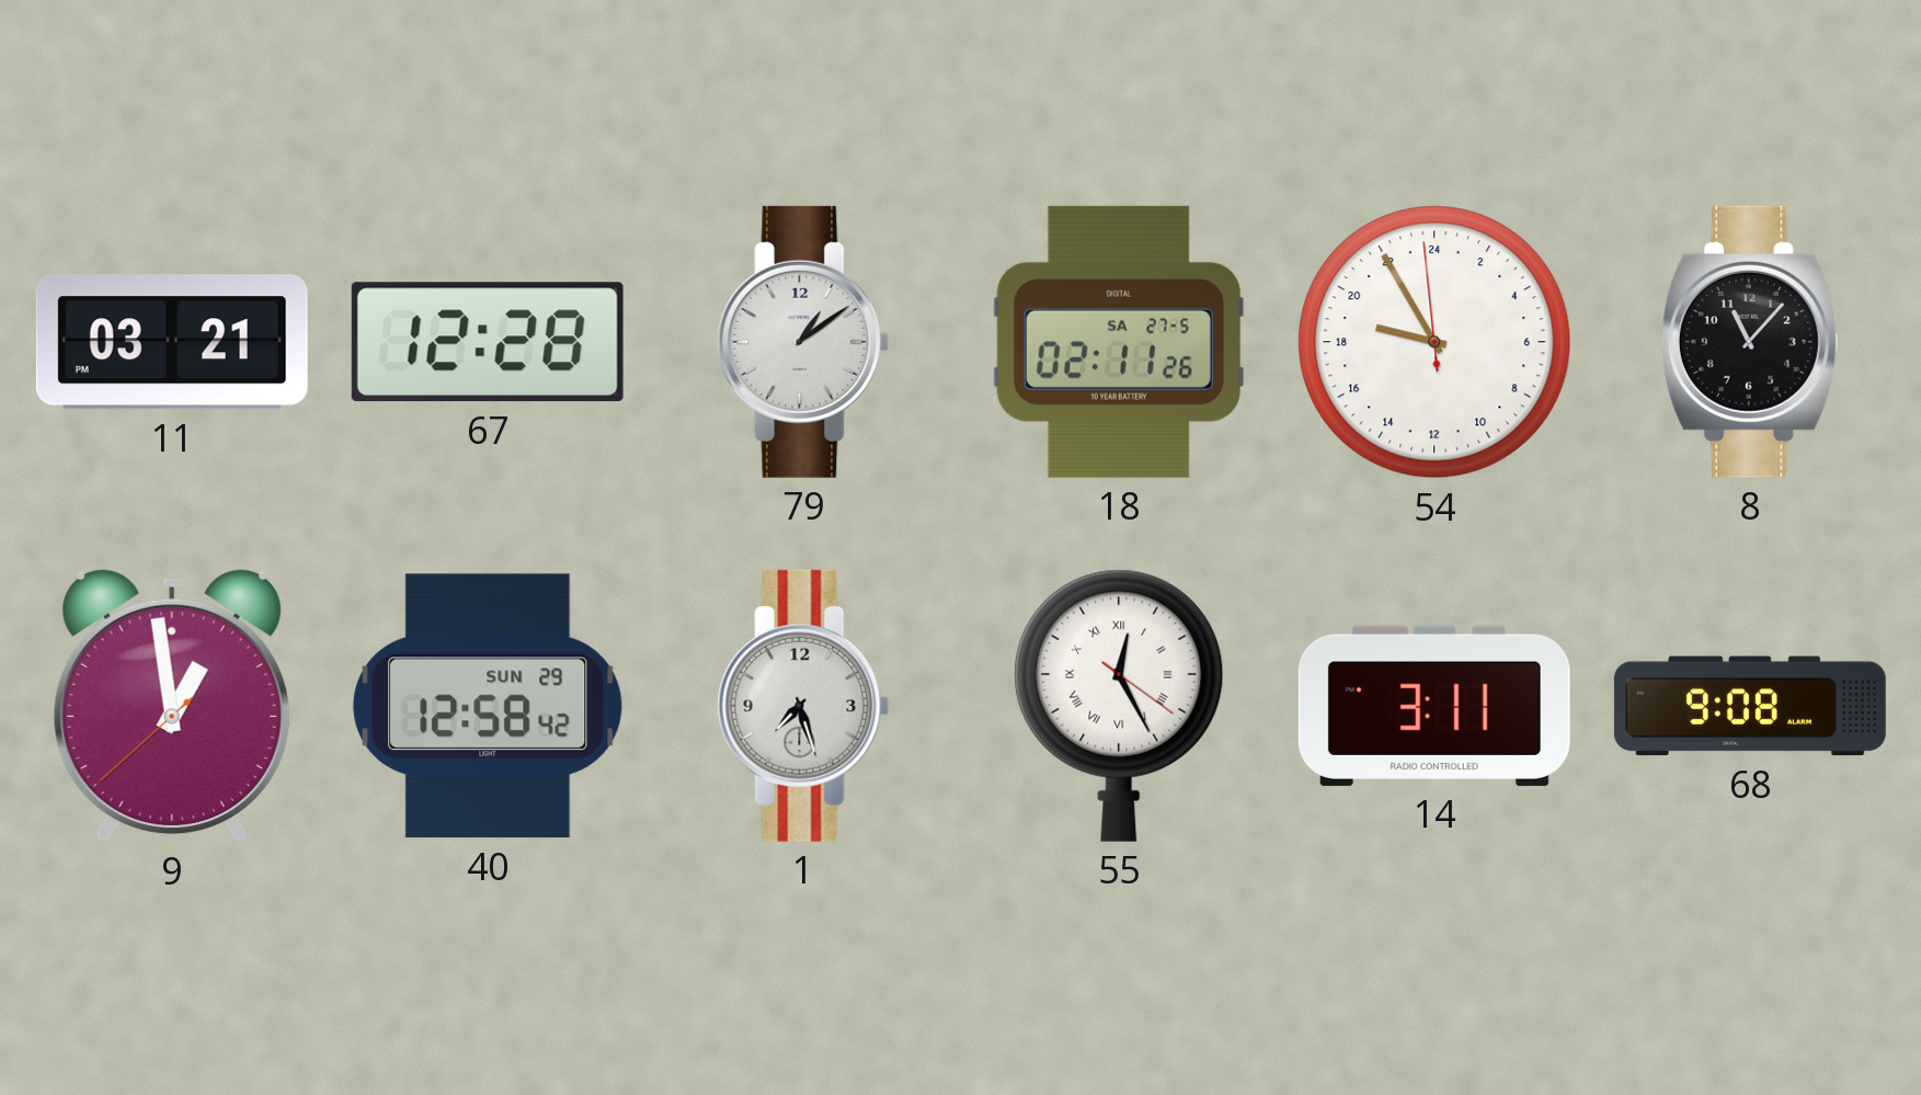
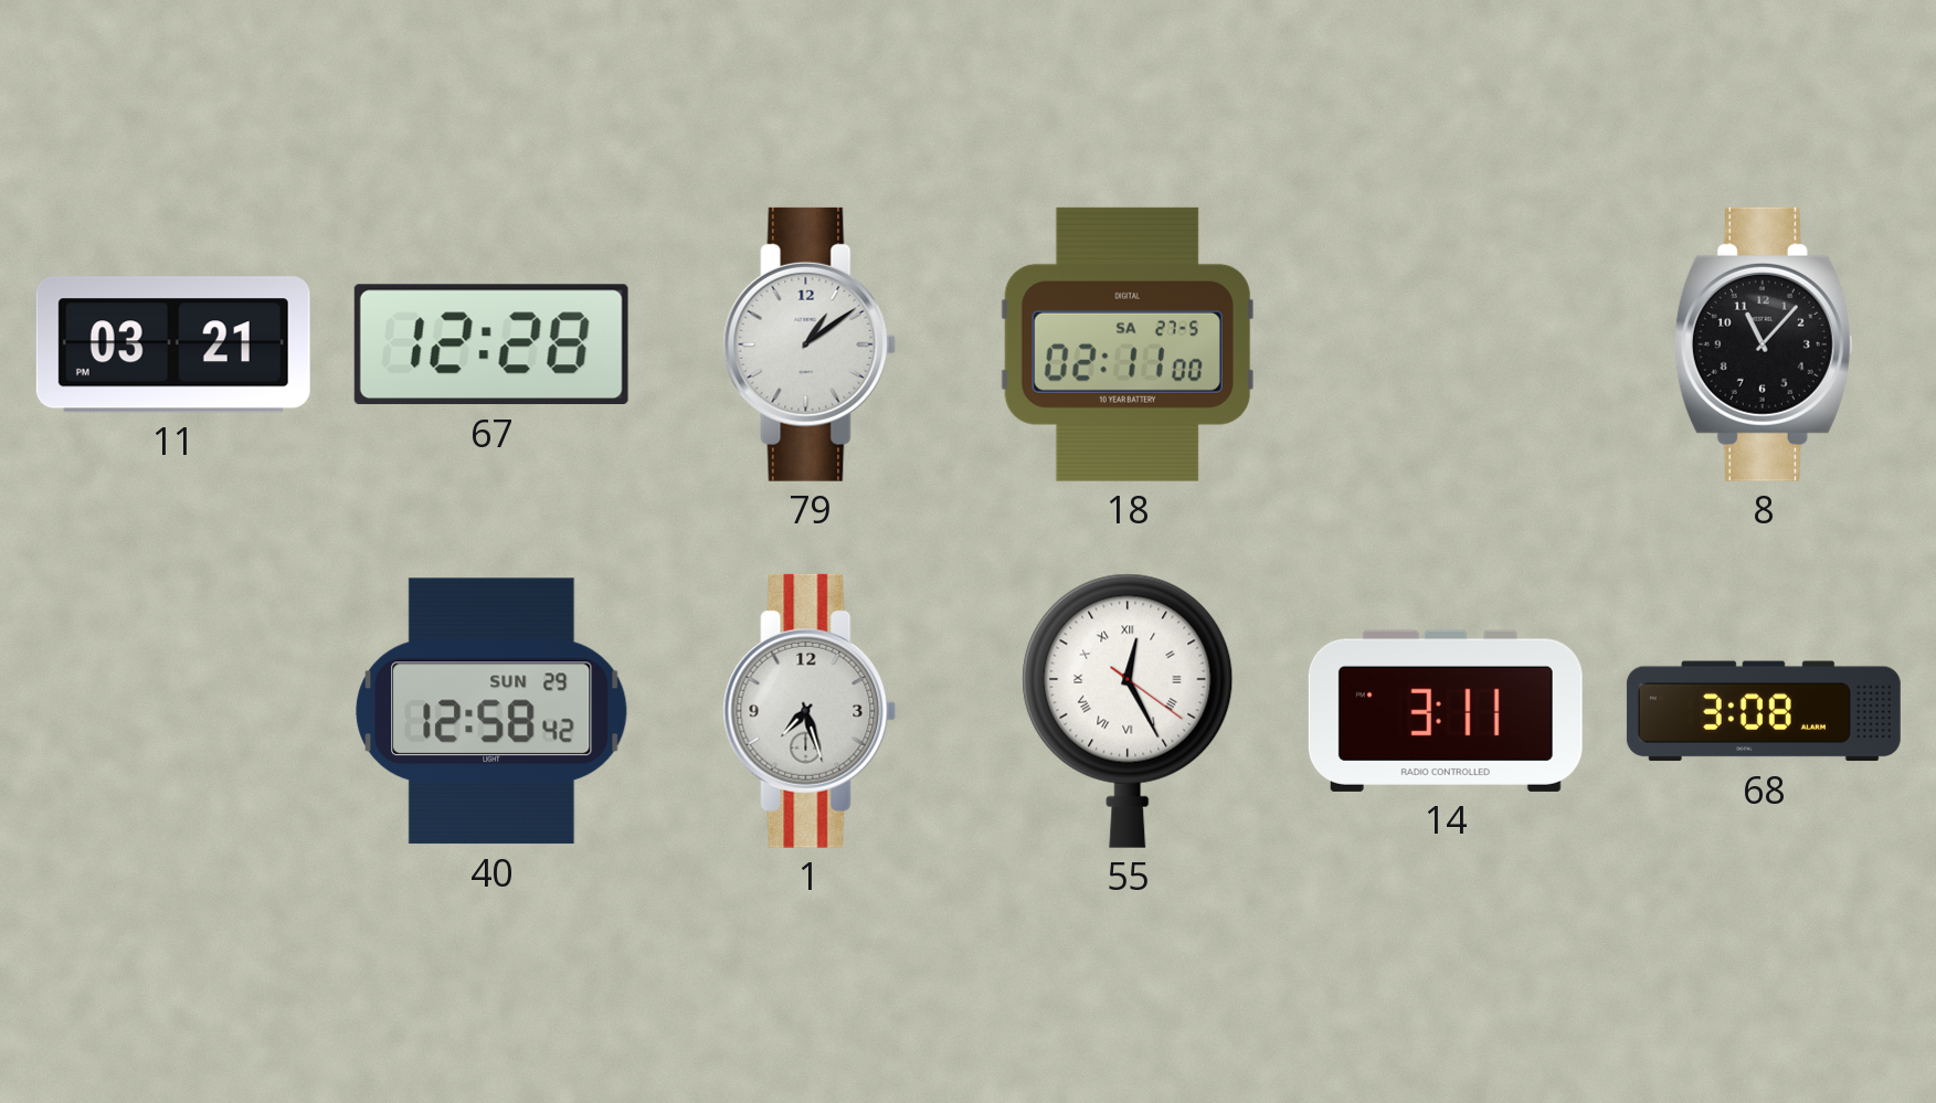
18: 02:11:26 -> 02:11:00
54: 18:54 -> none
9: 12:58 -> none
68: 9:08 -> 3:08
